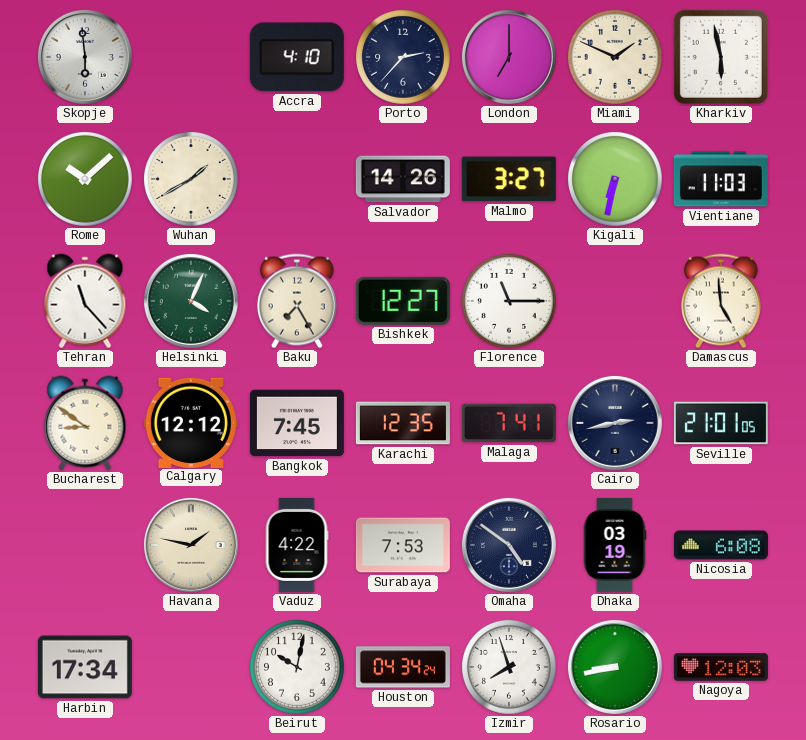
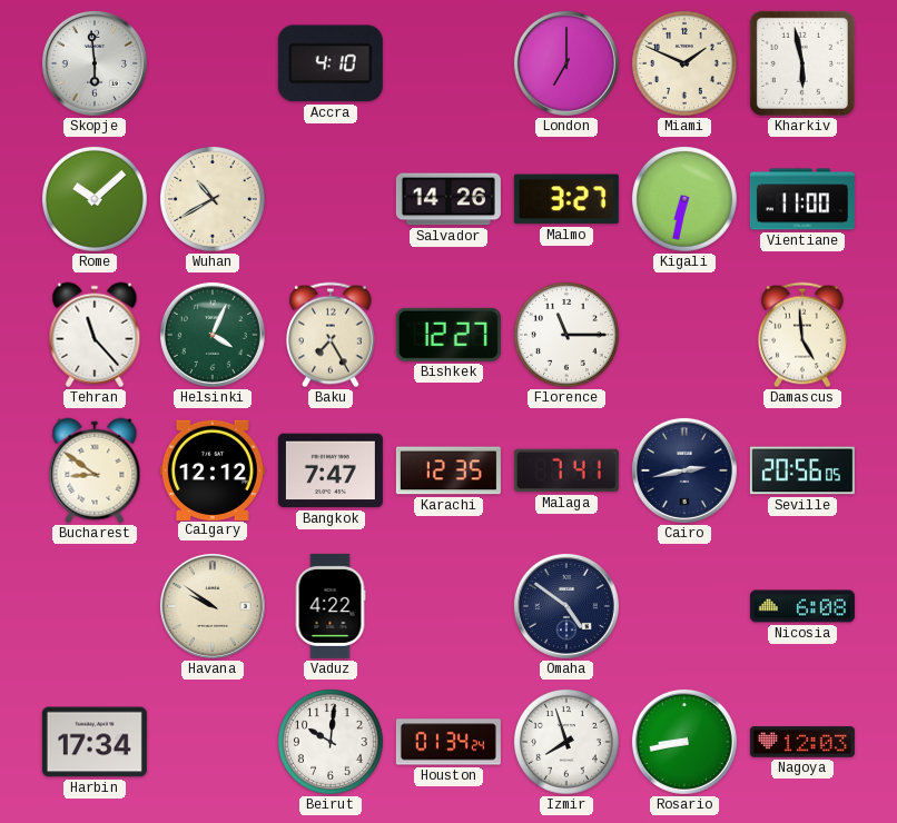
Porto: 2:37 -> none
Wuhan: 1:40 -> 10:40
Vientiane: 11:03 -> 11:00
Bangkok: 7:45 -> 7:47
Seville: 21:01 -> 20:56
Havana: 1:47 -> 9:51
Surabaya: 7:53 -> none
Dhaka: 03:19 -> none
Beirut: 10:02 -> 10:01
Houston: 04:34 -> 01:34
